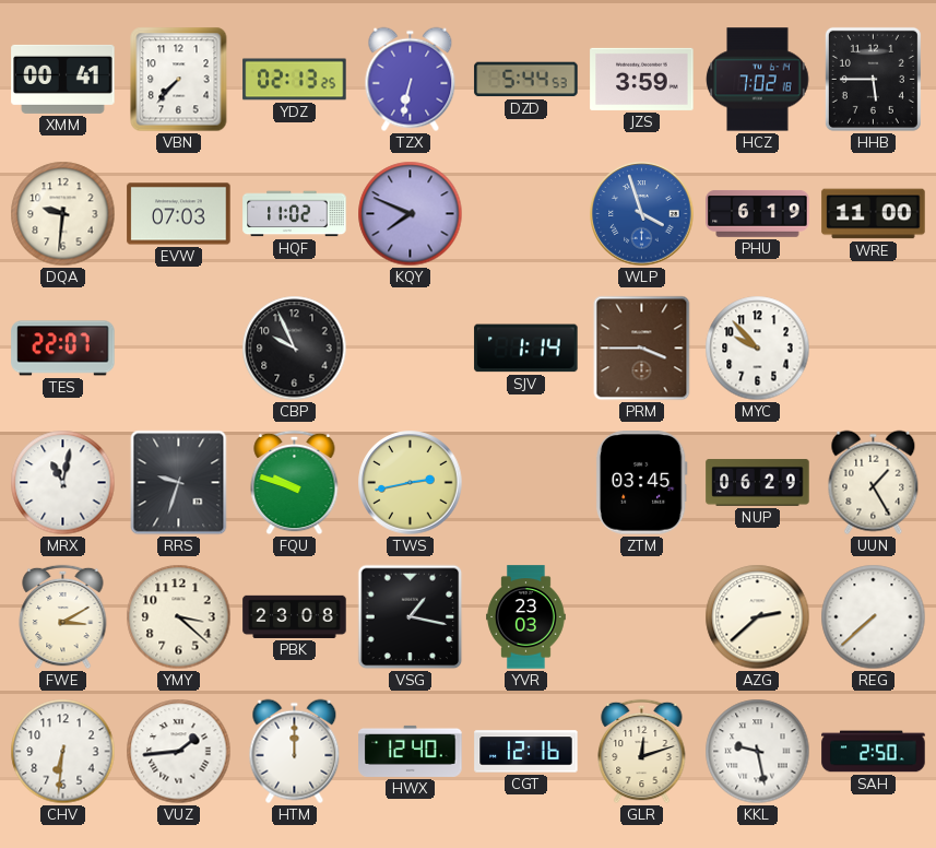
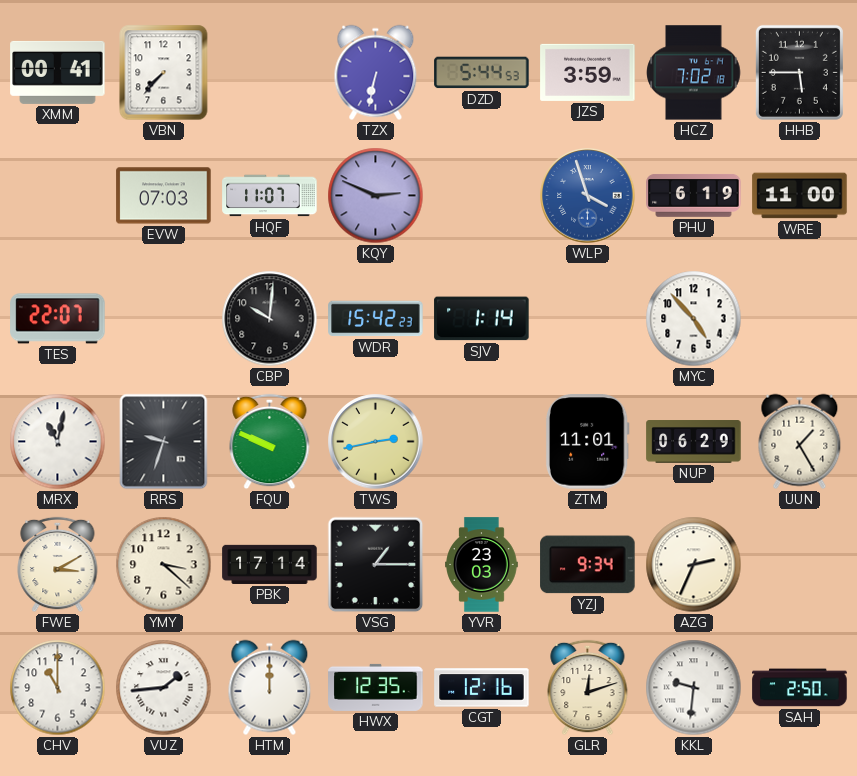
YDZ: 02:13 -> none
DQA: 9:31 -> none
HQF: 11:02 -> 11:07
KQY: 7:49 -> 2:49
CBP: 9:56 -> 10:01
WDR: none -> 15:42
PRM: 3:45 -> none
MYC: 9:53 -> 4:53
FQU: 9:48 -> 9:49
ZTM: 03:45 -> 11:01
PBK: 23:08 -> 17:14
VSG: 1:17 -> 1:15
YZJ: none -> 9:34
AZG: 2:38 -> 2:34
REG: 7:38 -> none
CHV: 6:31 -> 11:00
HWX: 12:40 -> 12:35
KKL: 9:28 -> 9:31
